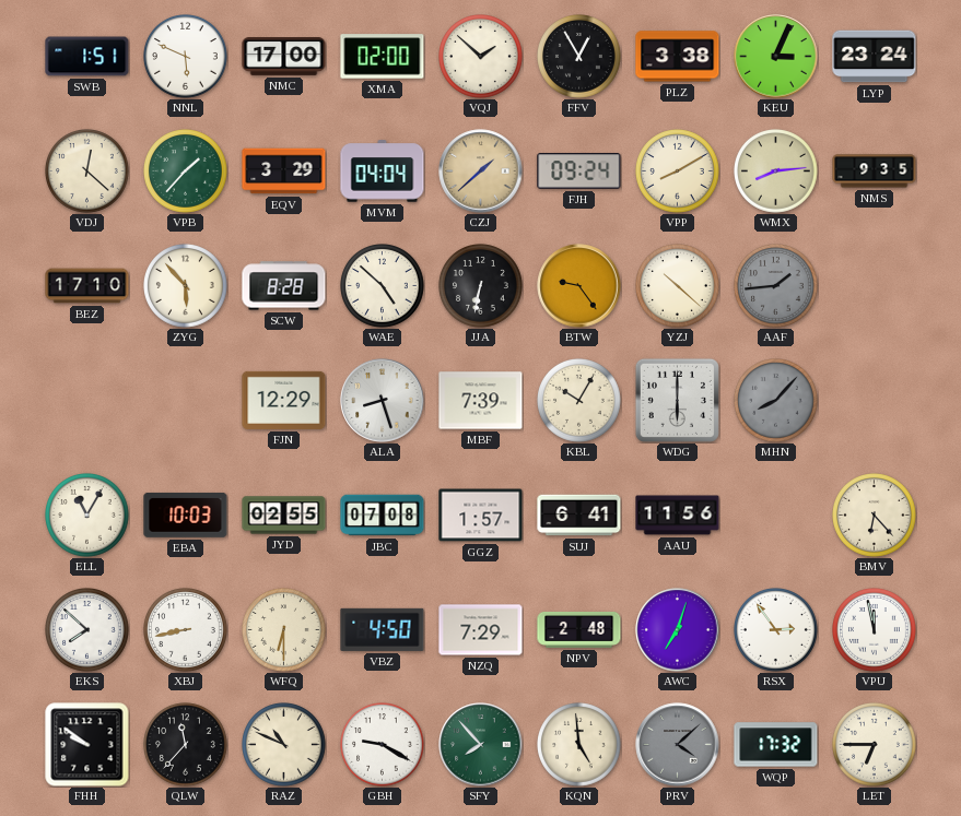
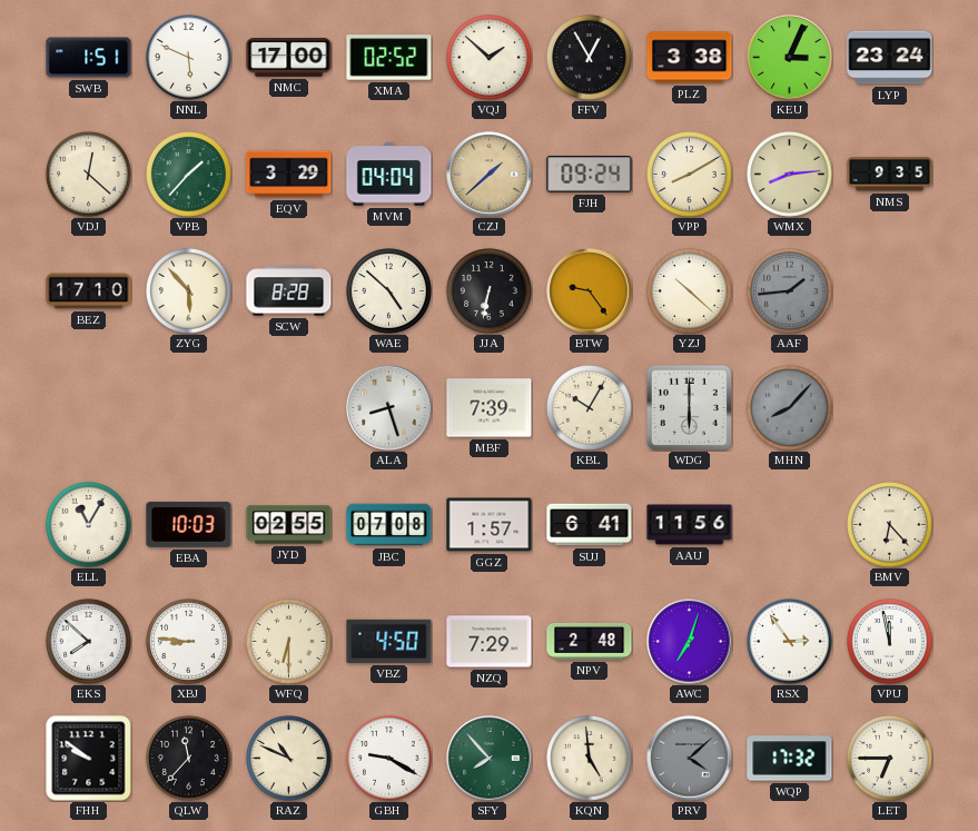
XMA: 02:00 -> 02:52
FJN: 12:29 -> none
XBJ: 8:43 -> 8:46
